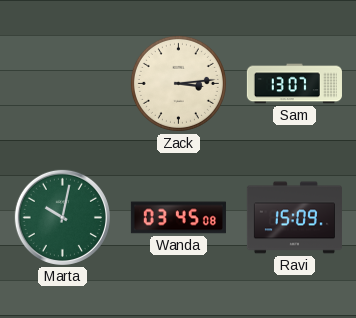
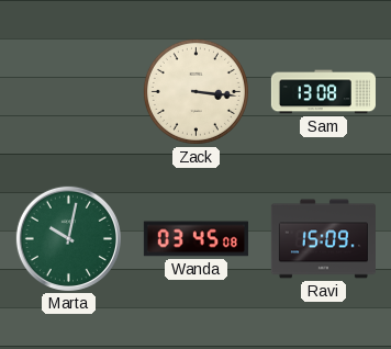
Zack: 3:14 -> 3:16
Sam: 13:07 -> 13:08
